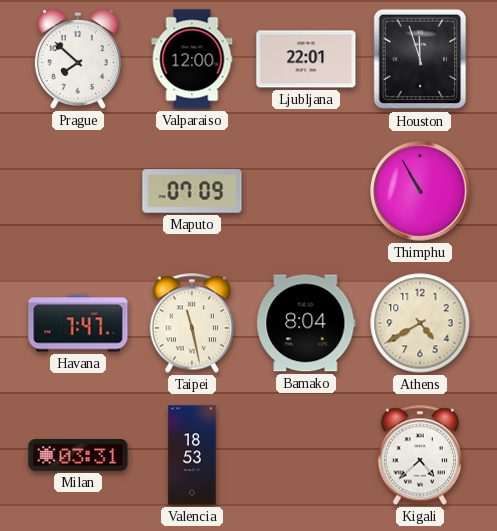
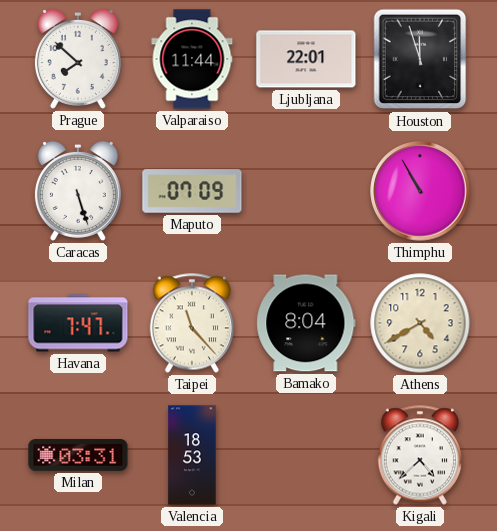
Valparaiso: 12:00 -> 11:44
Caracas: none -> 5:27
Taipei: 11:28 -> 11:23
